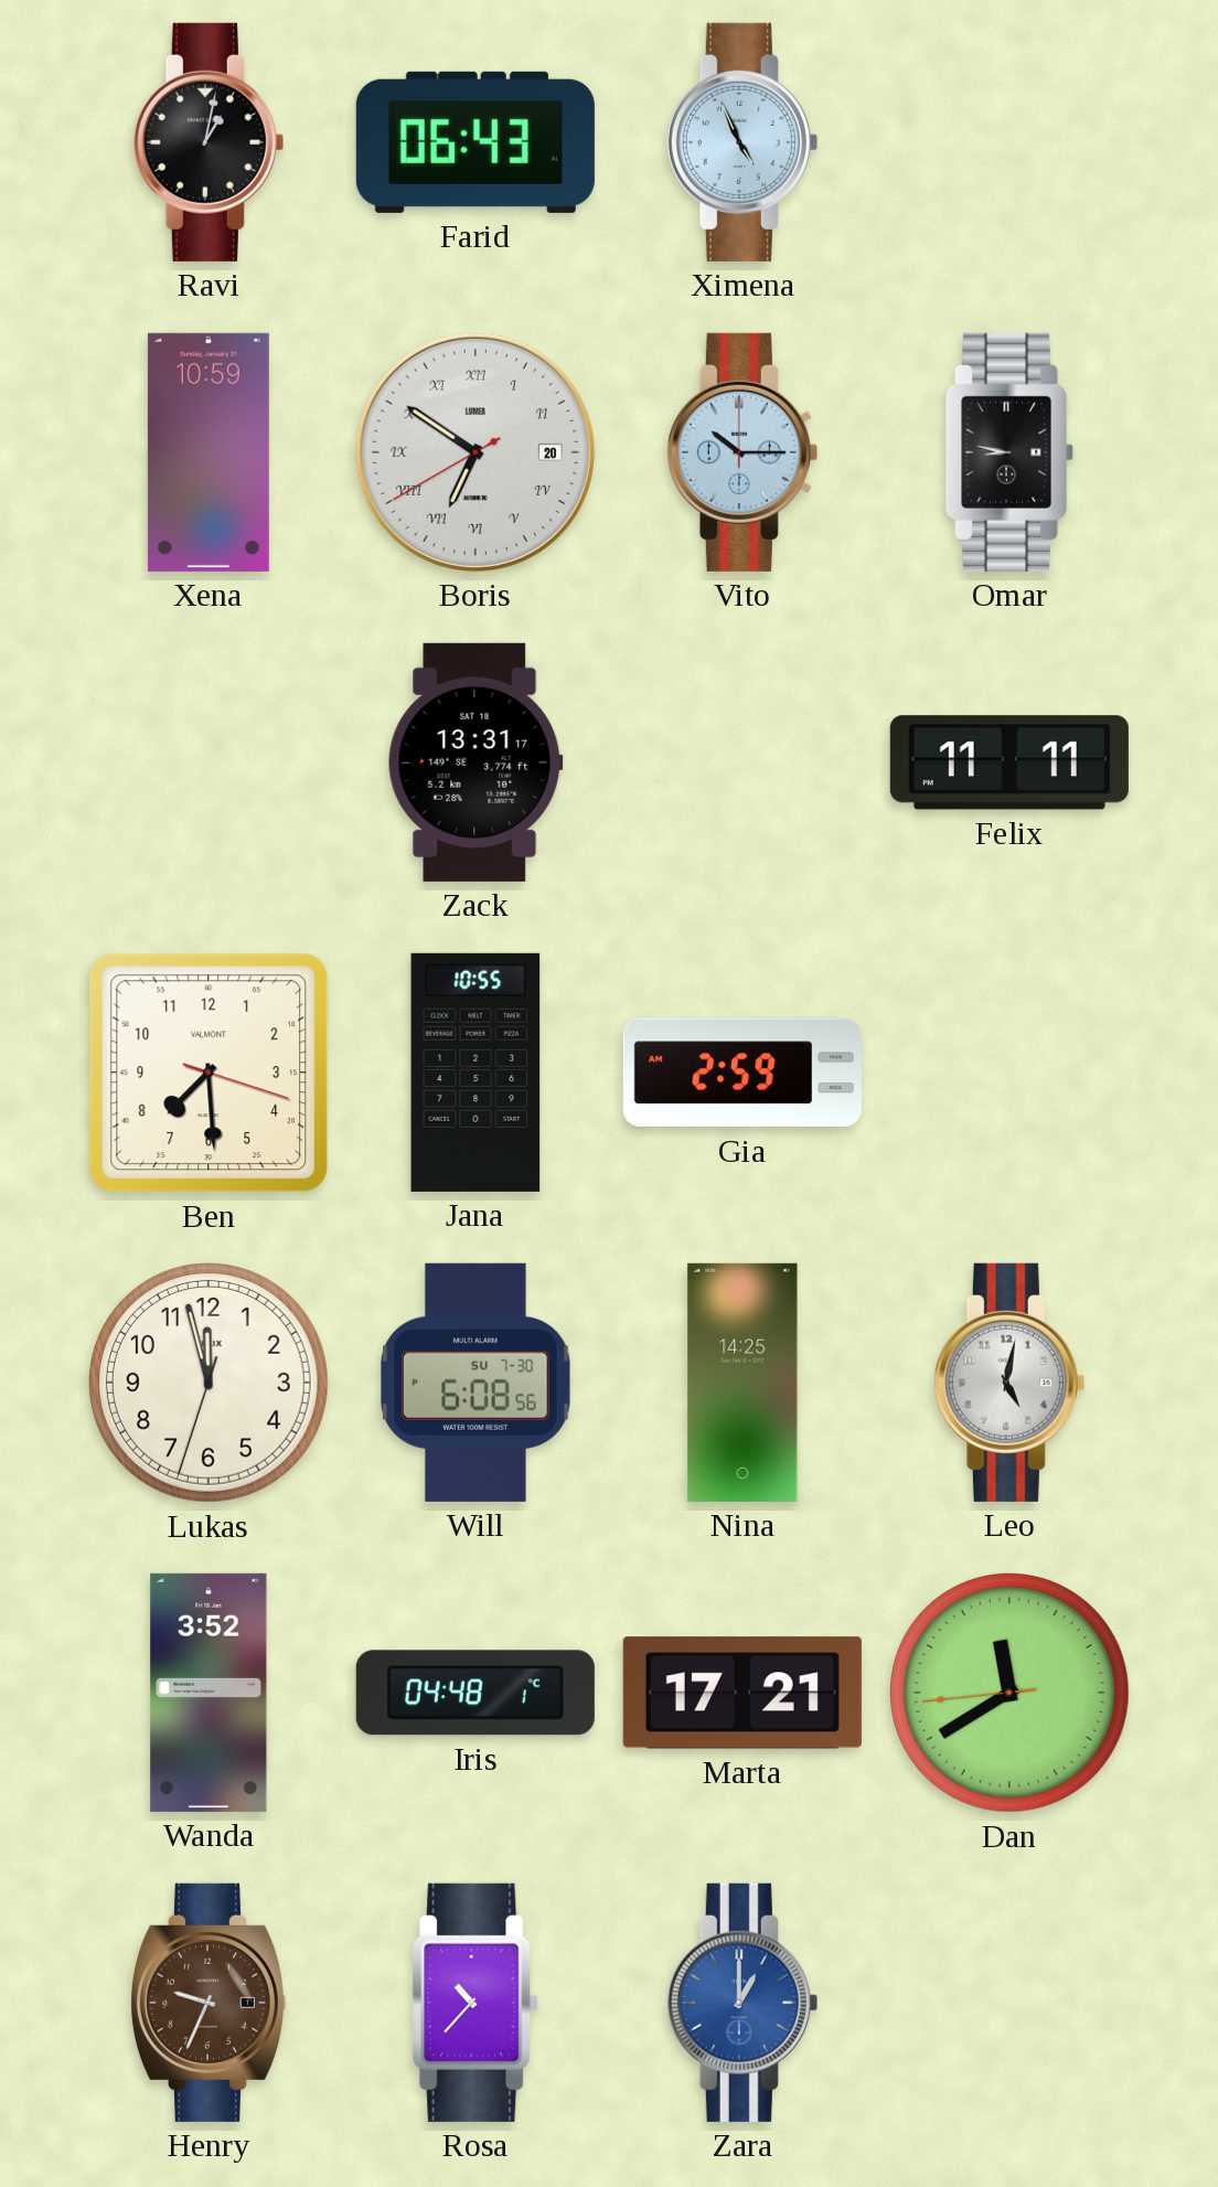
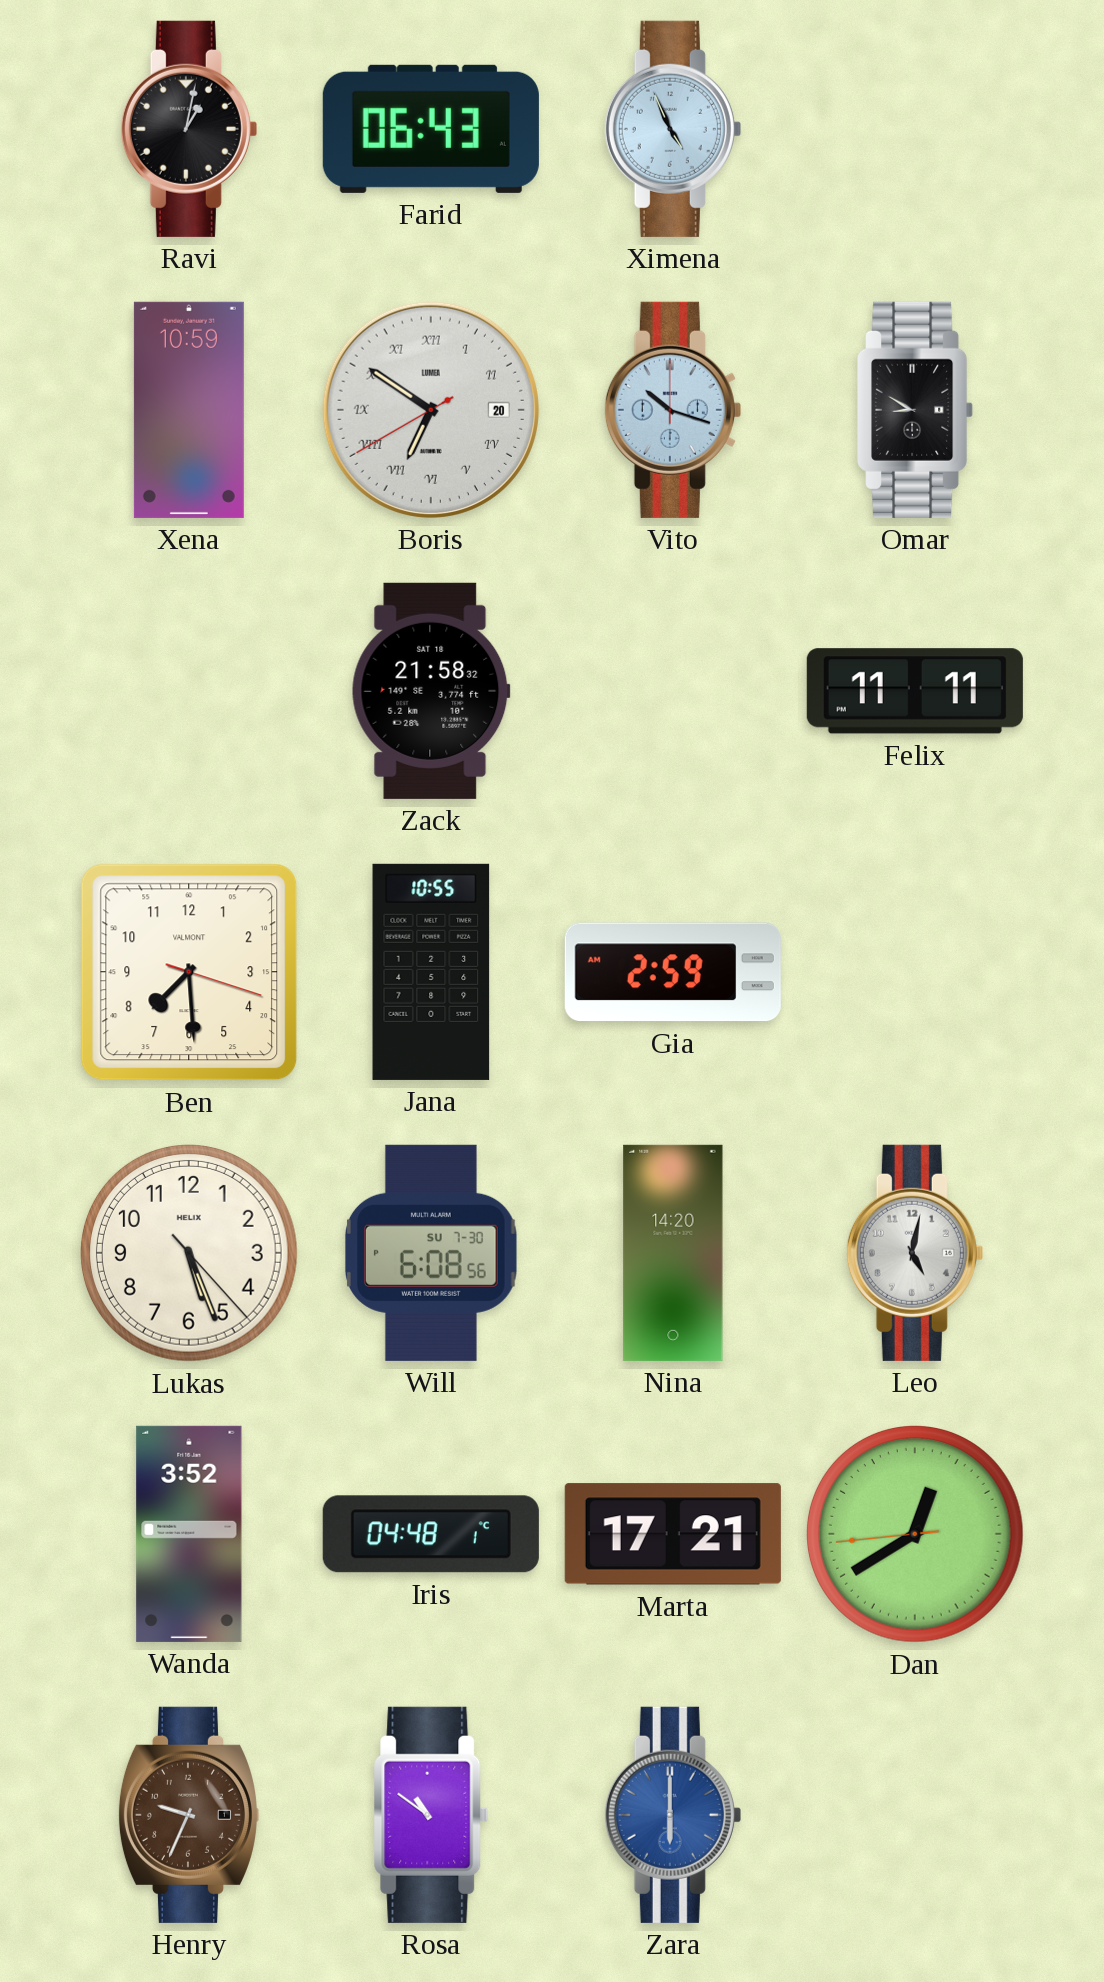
Vito: 10:15 -> 10:18
Omar: 8:47 -> 8:50
Zack: 13:31 -> 21:58
Lukas: 11:57 -> 5:26
Nina: 14:25 -> 14:20
Dan: 11:39 -> 12:39
Rosa: 10:37 -> 10:51
Zara: 1:00 -> 6:00
